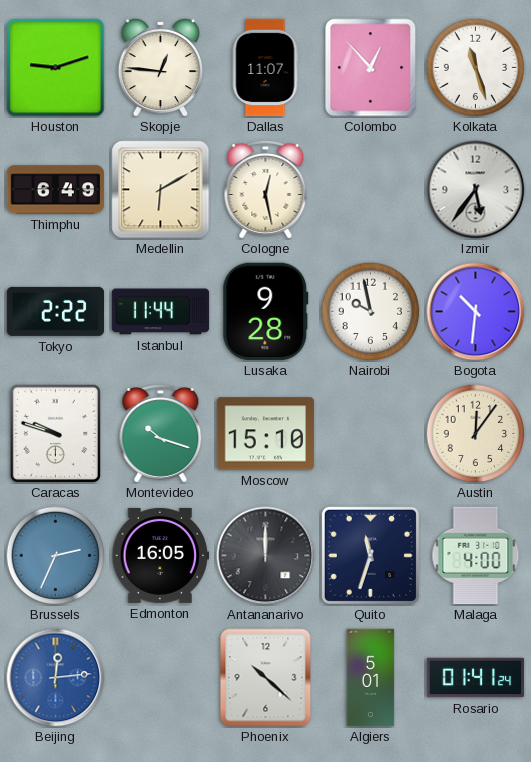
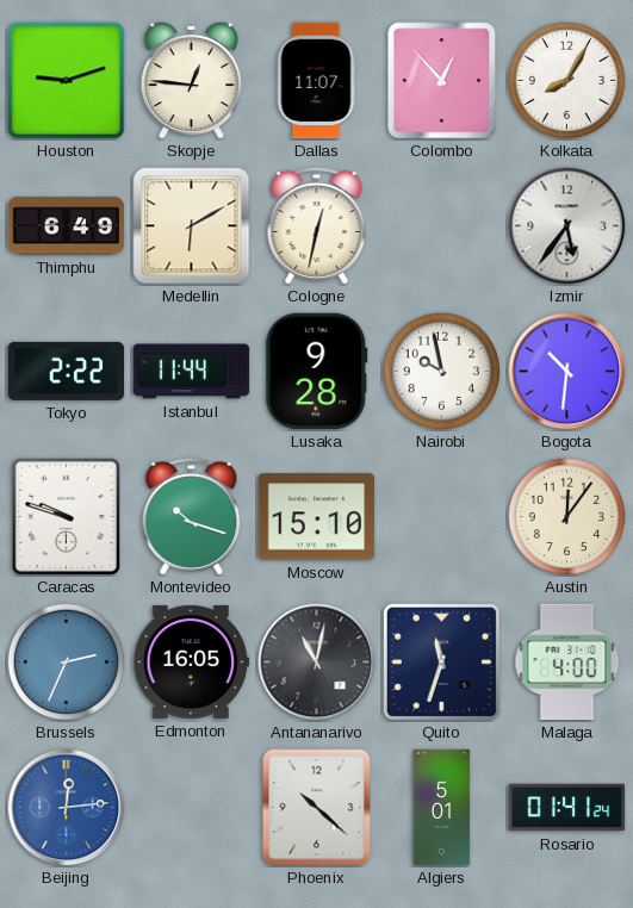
Kolkata: 11:27 -> 8:05
Cologne: 12:28 -> 12:32
Antananarivo: 12:00 -> 11:02
